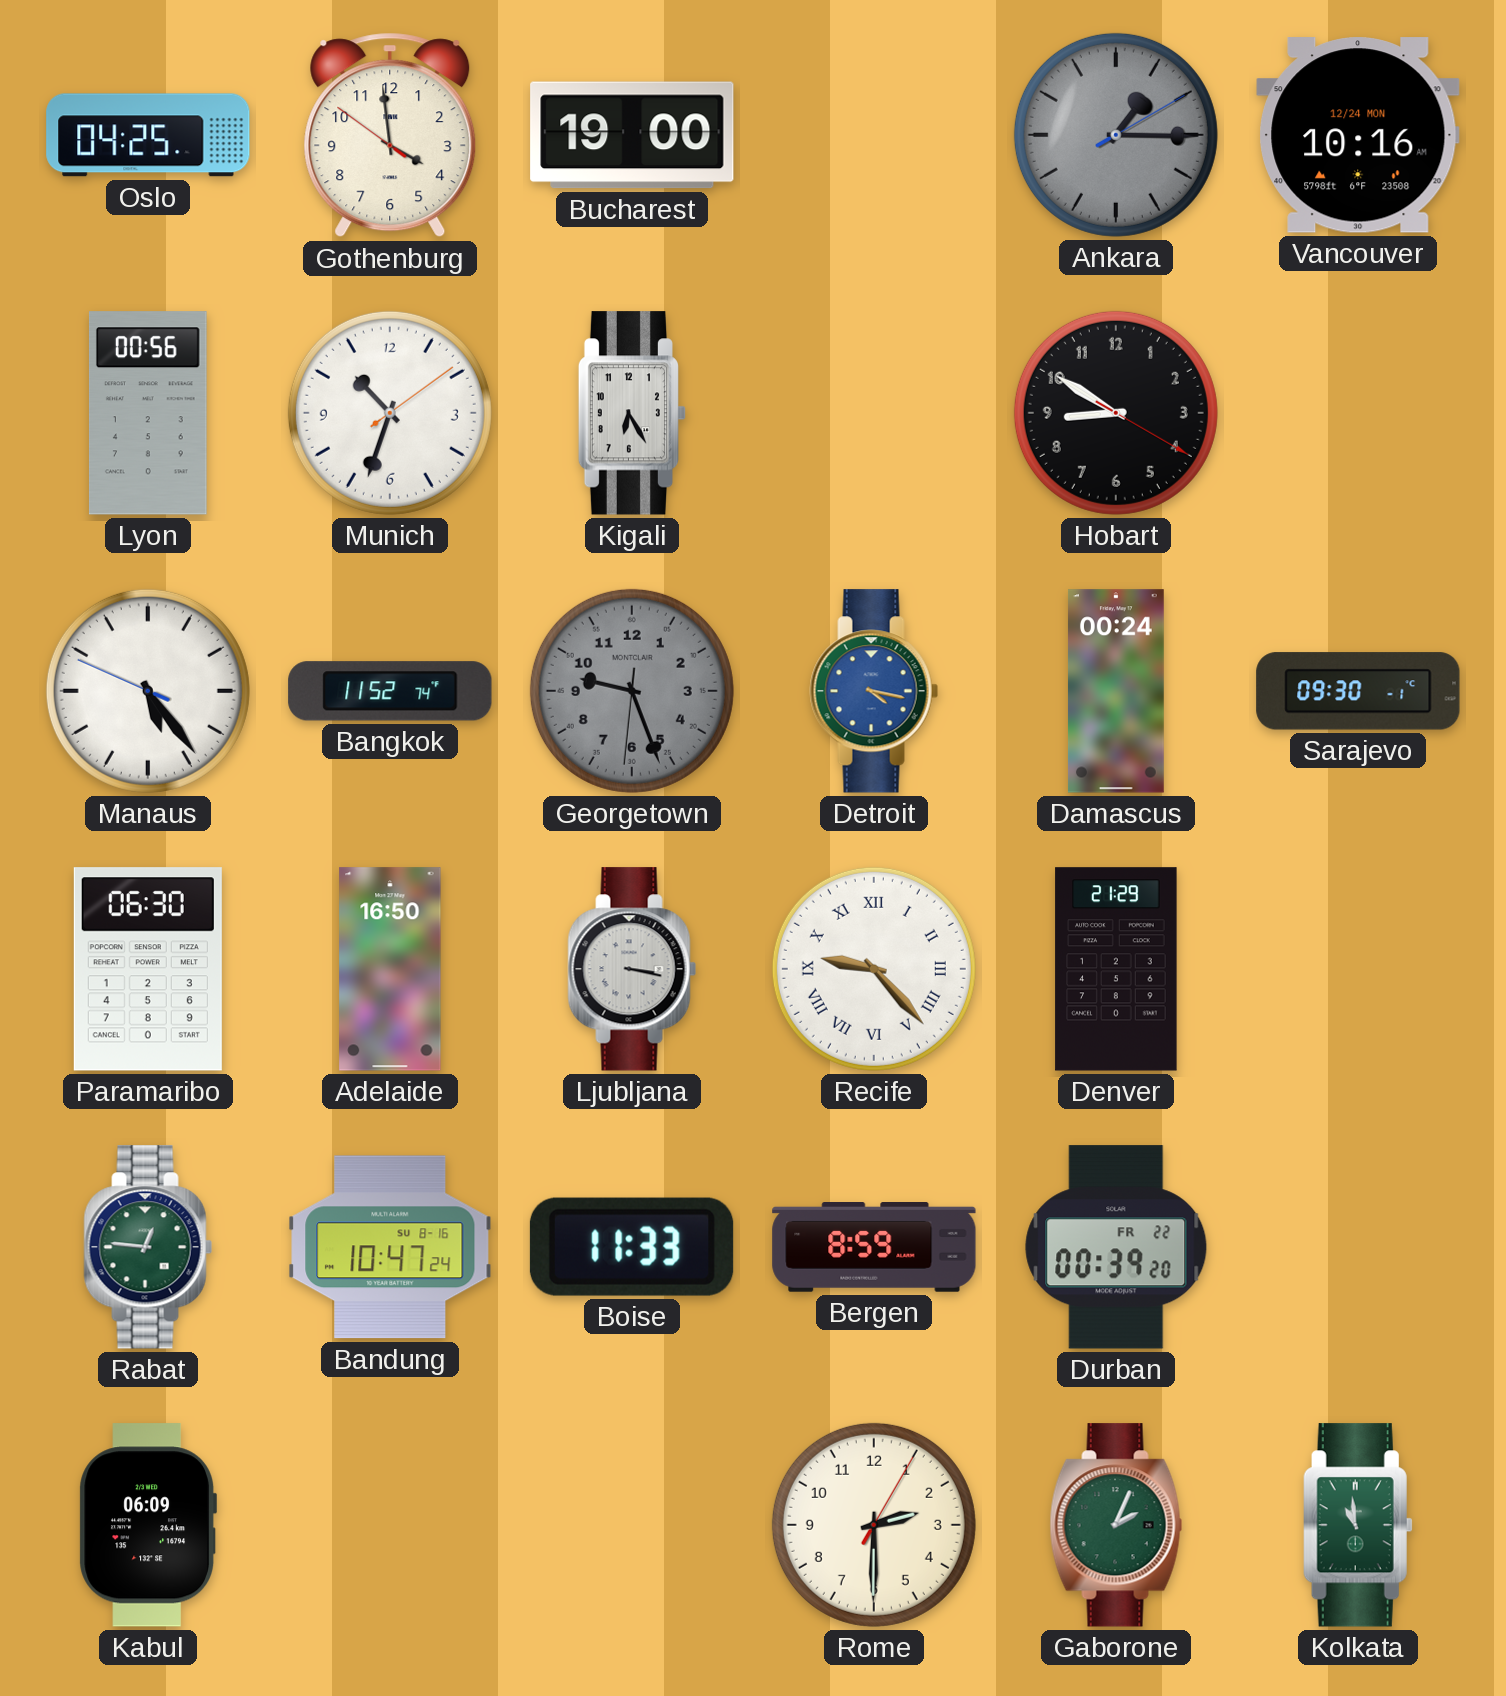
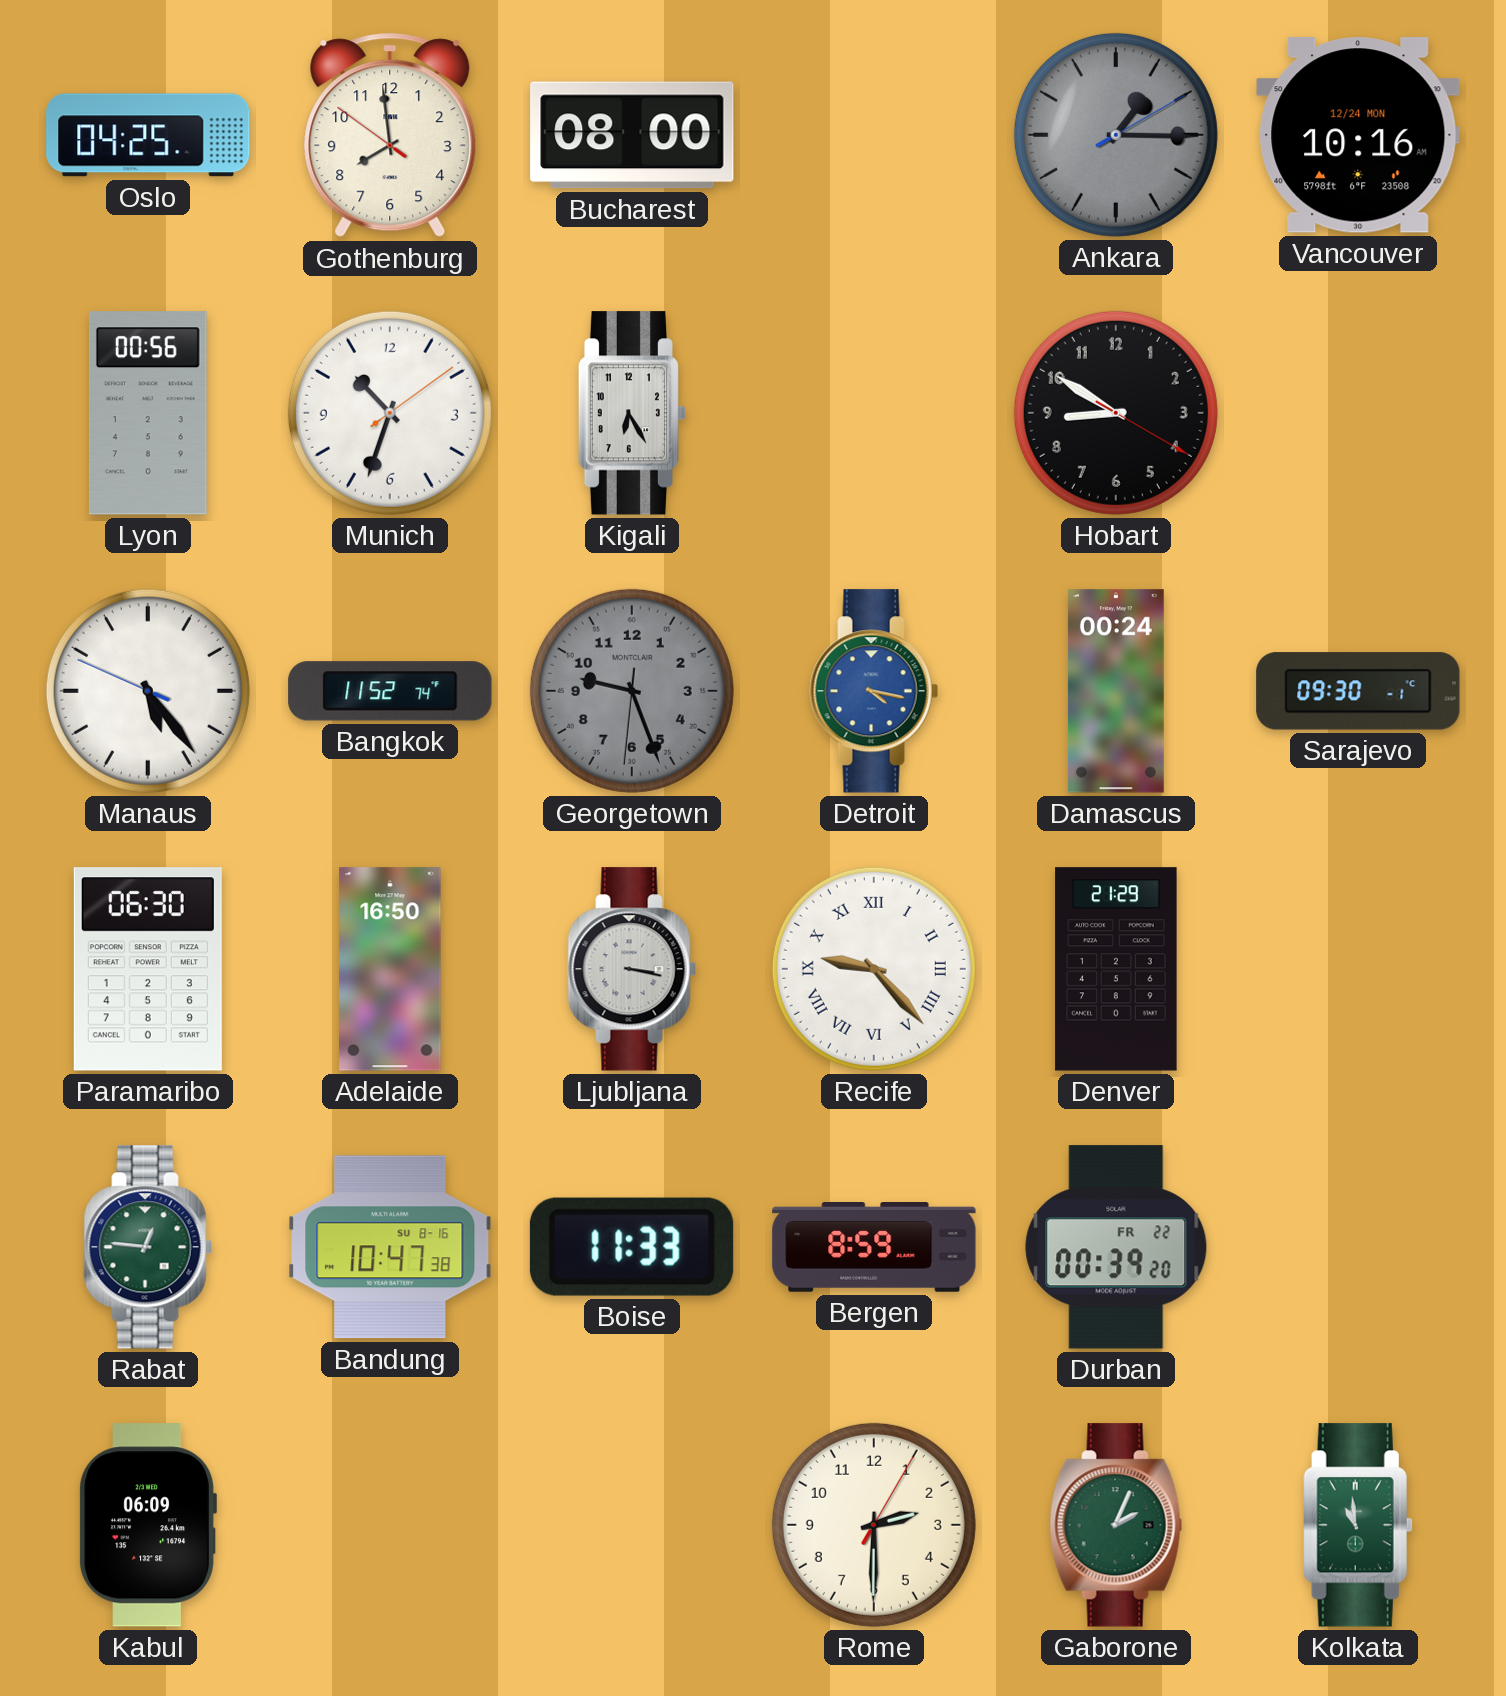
Gothenburg: 3:58 -> 7:58
Bucharest: 19:00 -> 08:00
Bandung: 10:47:24 -> 10:47:38
